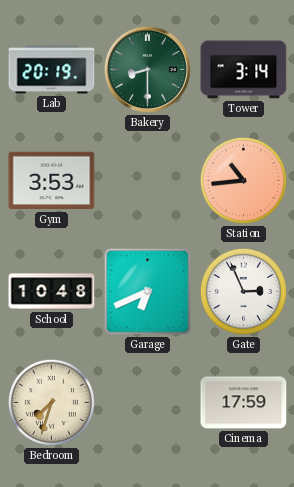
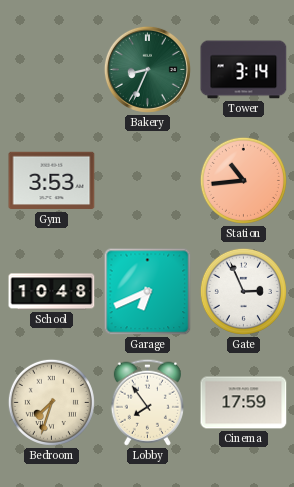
Lab: 20:19 -> none
Bakery: 8:30 -> 8:34
Lobby: none -> 7:54
